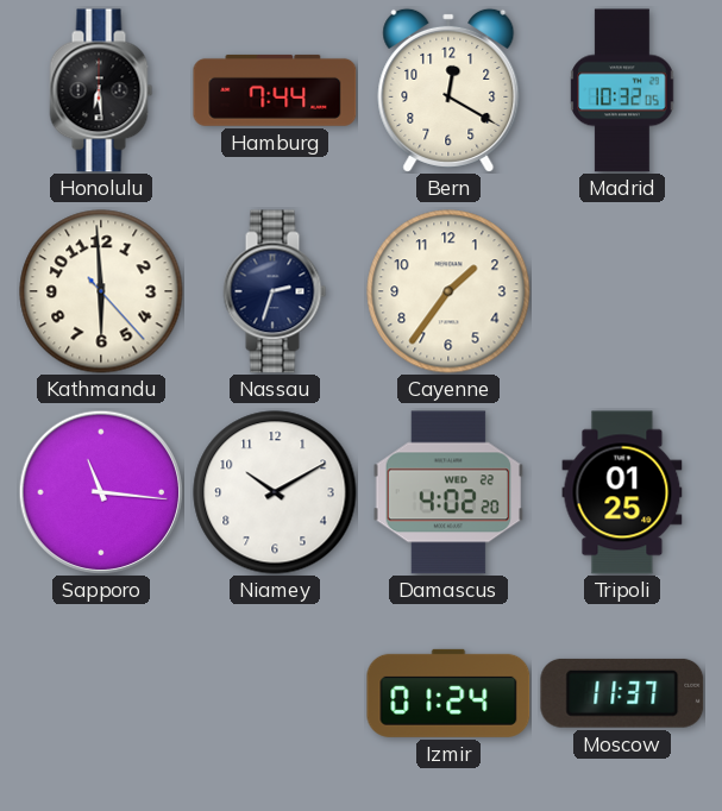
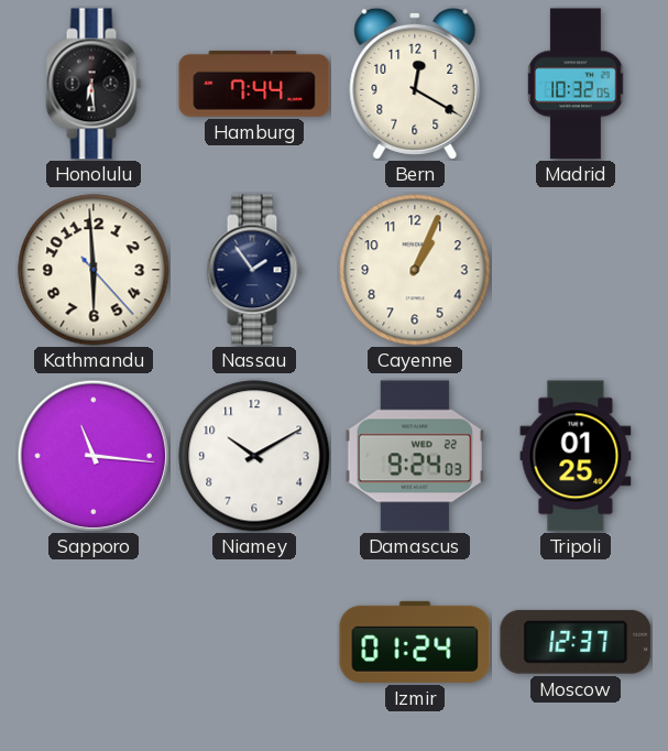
Nassau: 2:33 -> 1:54
Cayenne: 1:36 -> 1:04
Damascus: 4:02 -> 9:24
Moscow: 11:37 -> 12:37
